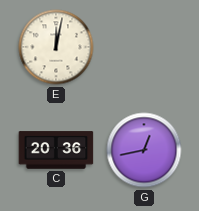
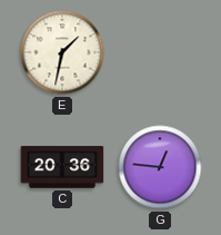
E: 12:02 -> 1:32
G: 12:43 -> 12:46
